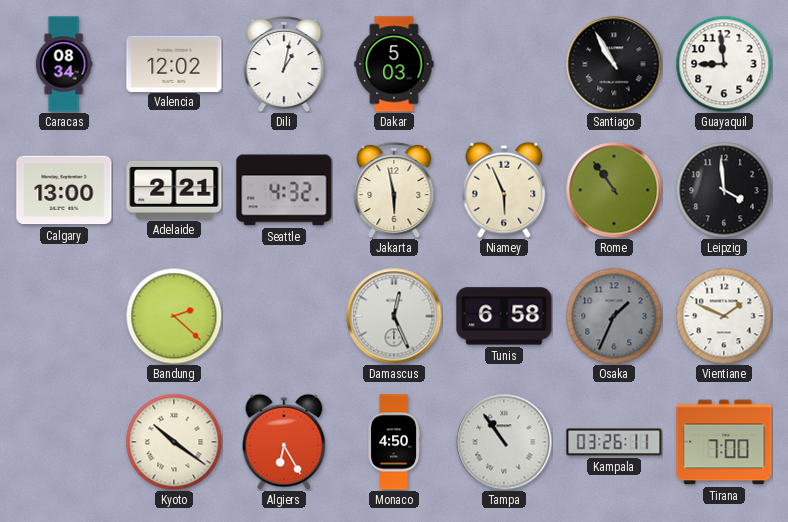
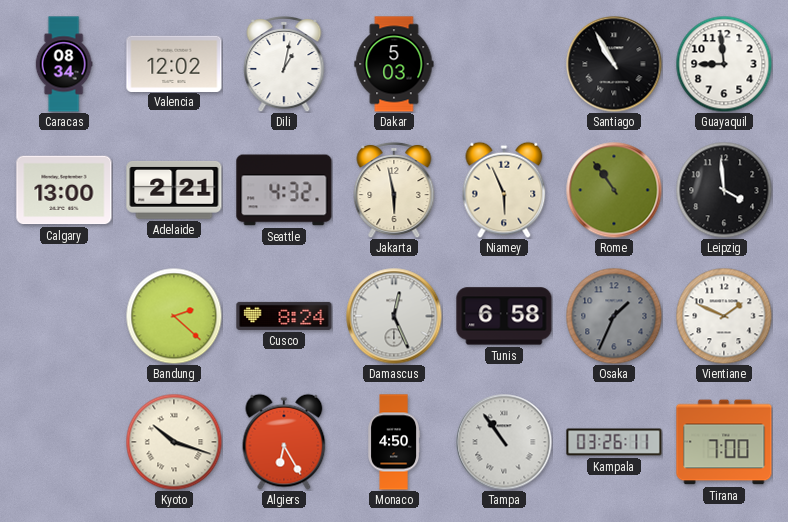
Cusco: none -> 8:24
Kyoto: 10:21 -> 10:18
